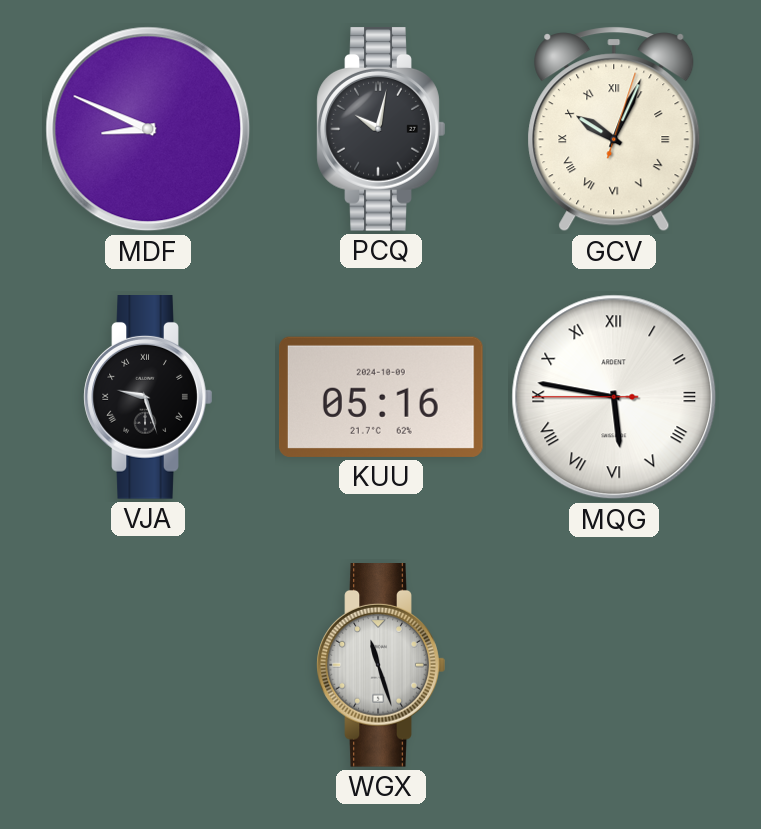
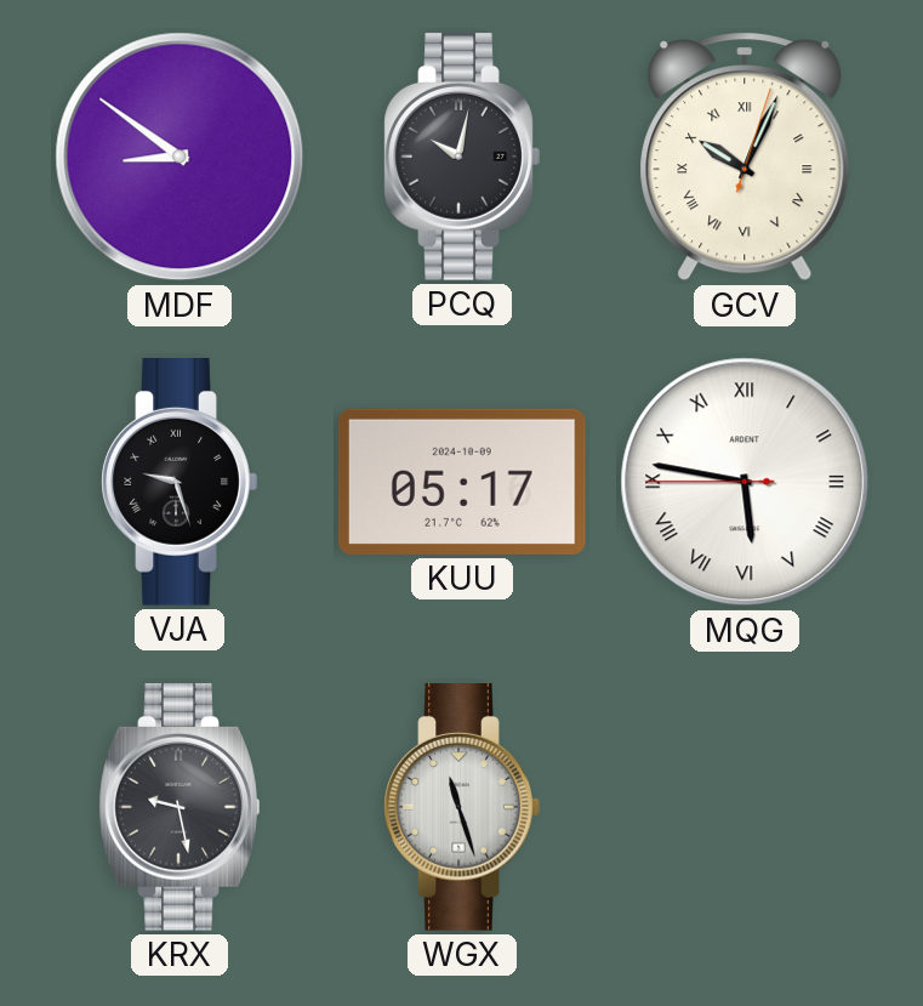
MDF: 8:49 -> 8:51
KUU: 05:16 -> 05:17
KRX: none -> 9:28
